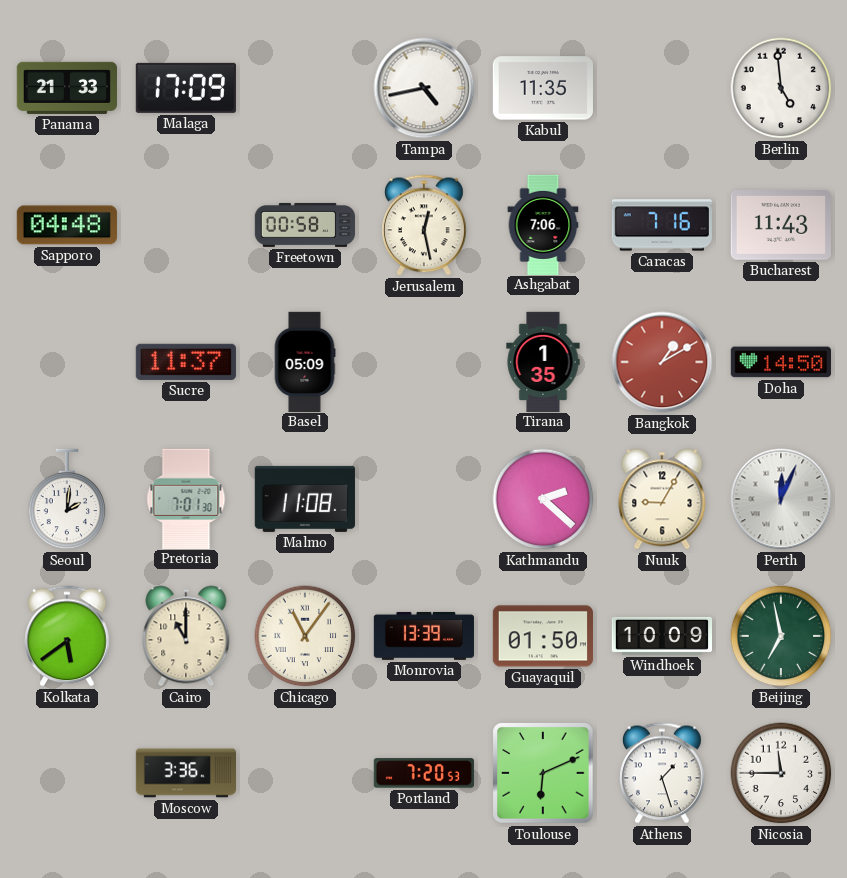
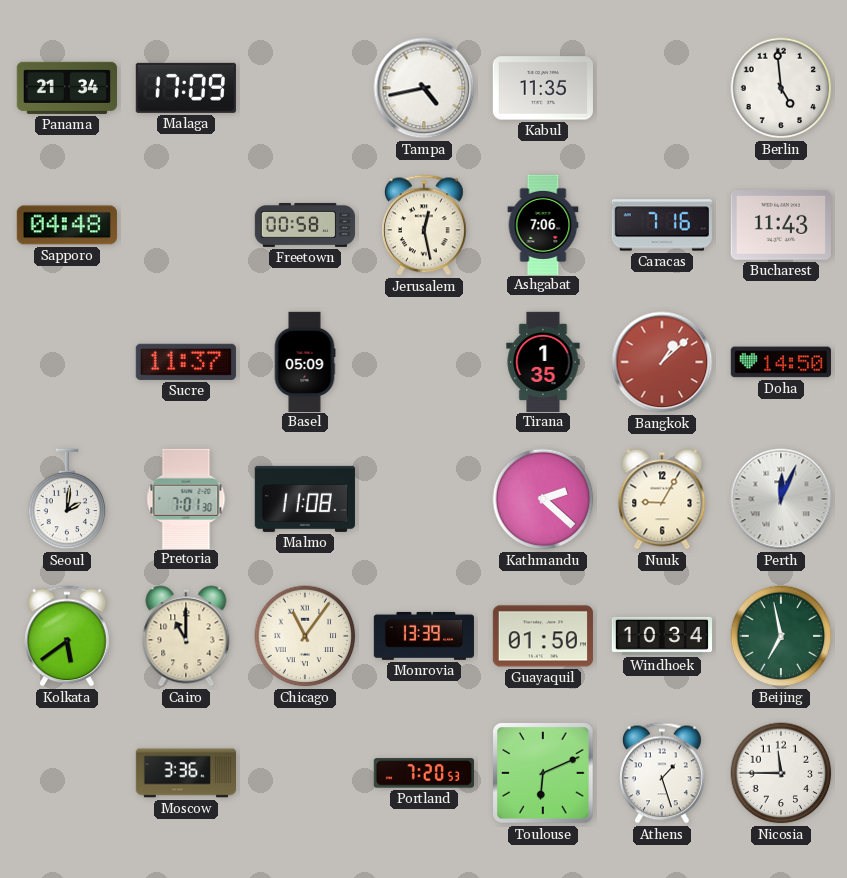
Panama: 21:33 -> 21:34
Bangkok: 1:10 -> 1:08
Windhoek: 10:09 -> 10:34
